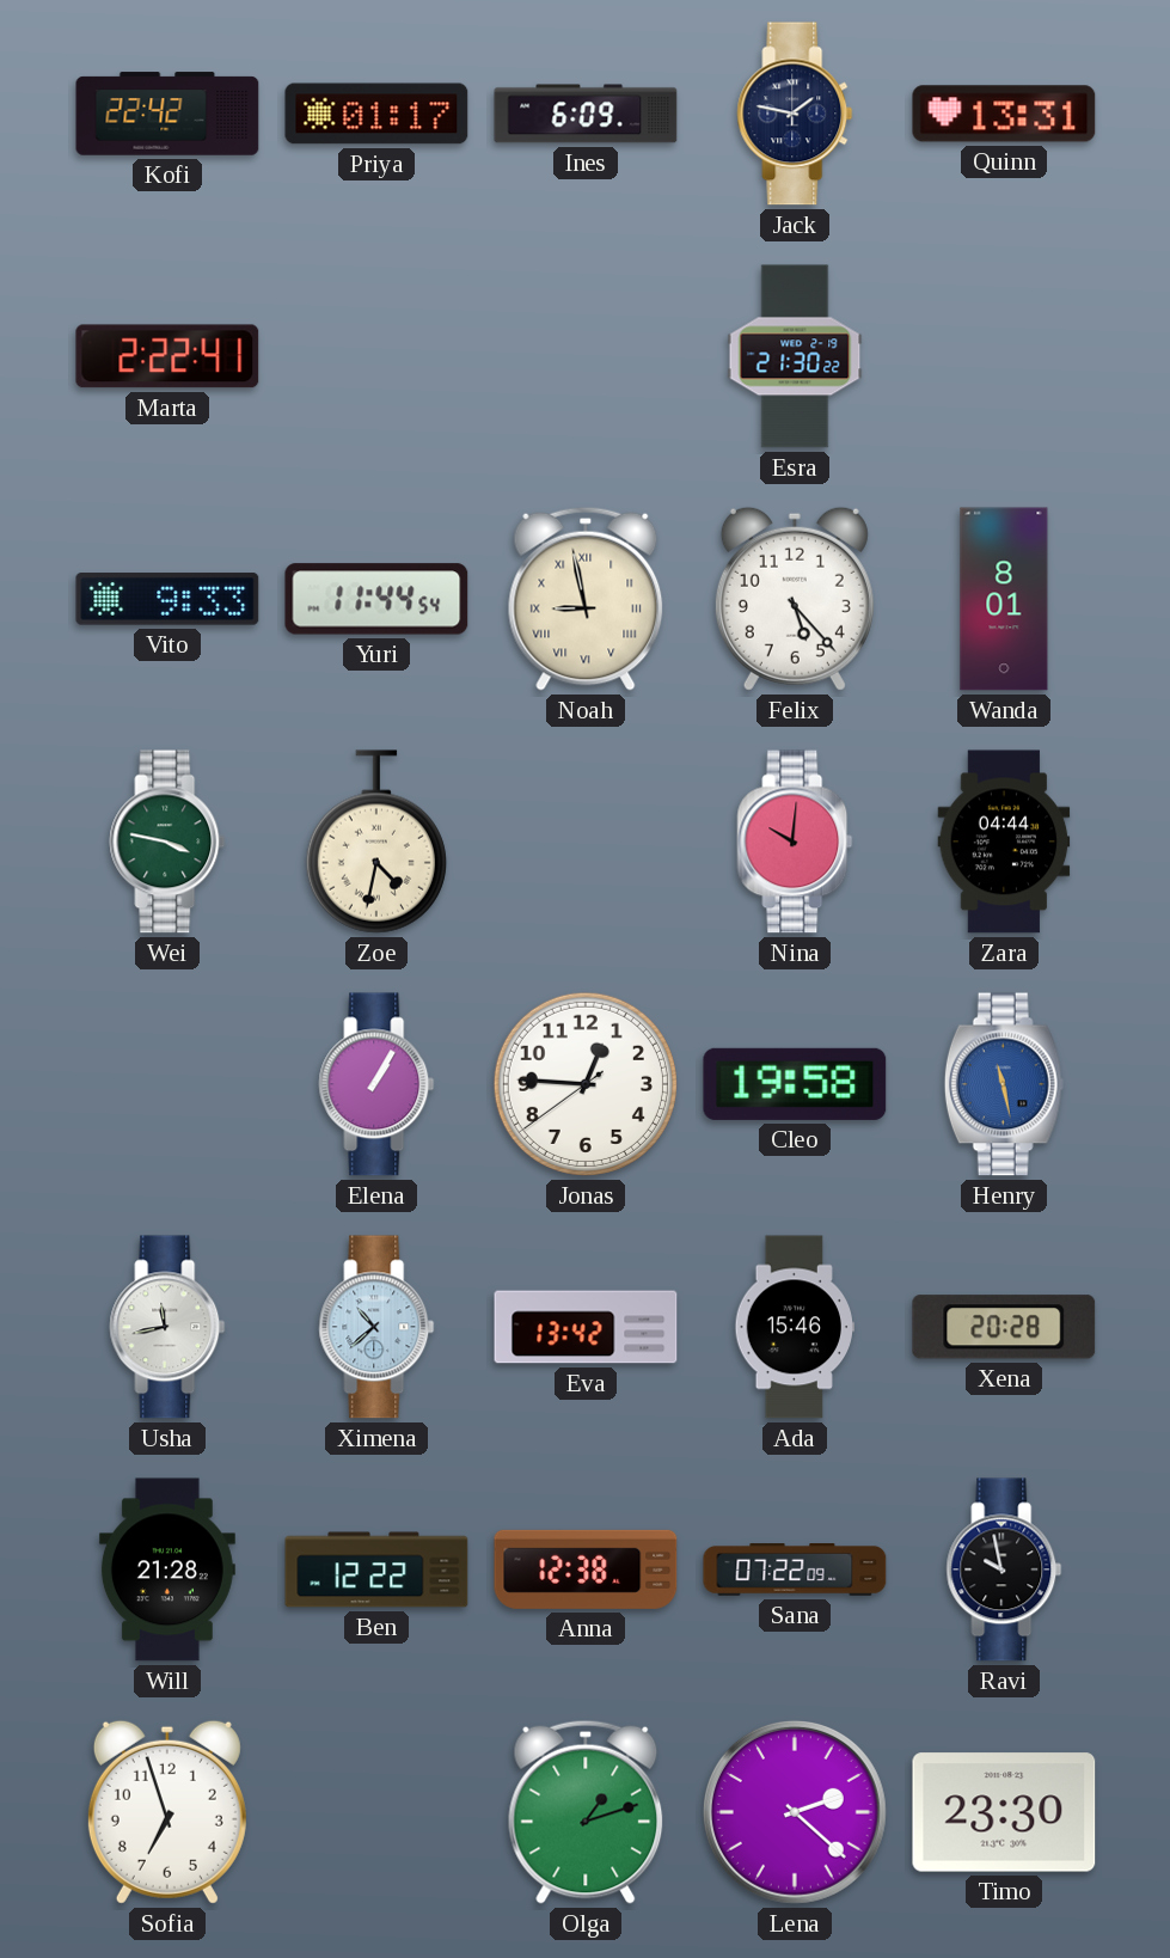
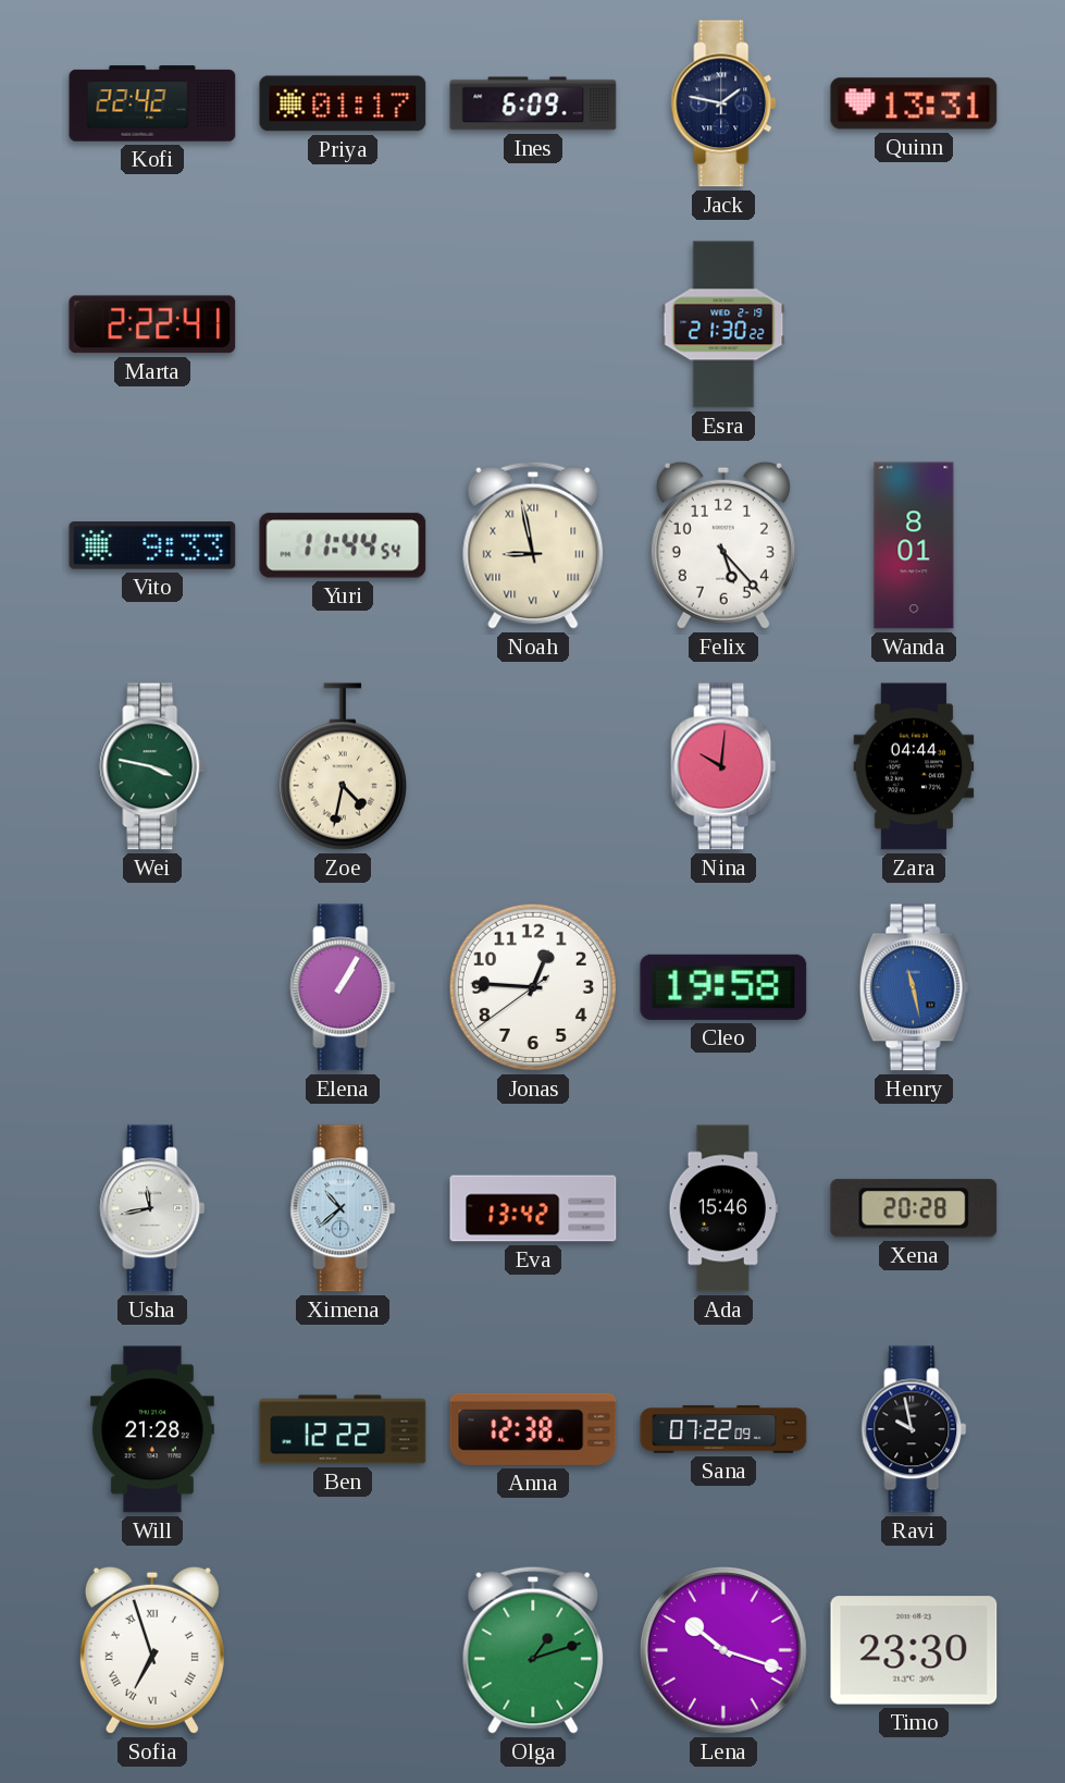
Sofia numerals: Arabic -> Roman
Lena: 2:22 -> 10:18
